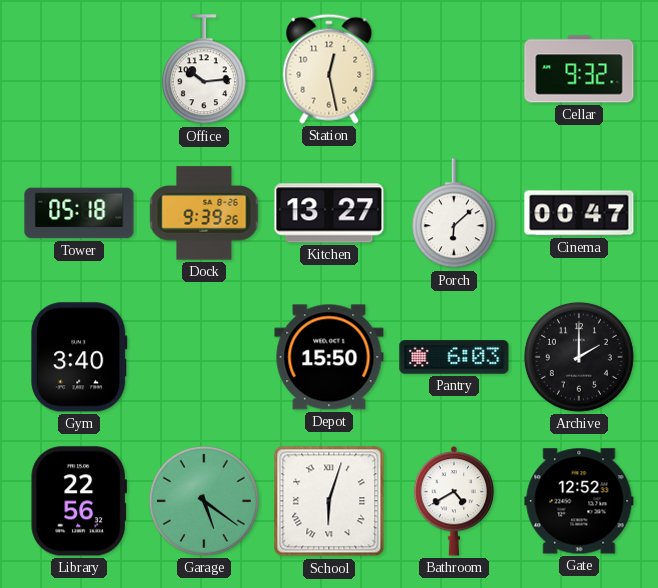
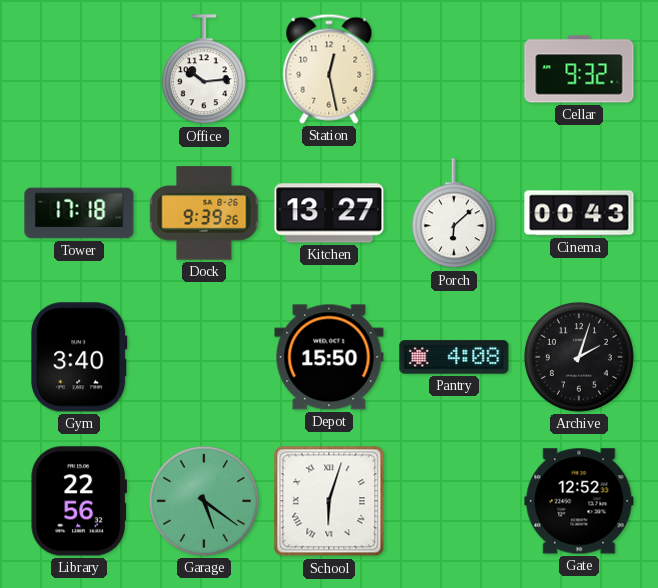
Tower: 05:18 -> 17:18
Cinema: 00:47 -> 00:43
Pantry: 6:03 -> 4:08
Archive: 2:00 -> 2:03
Bathroom: 4:40 -> none
